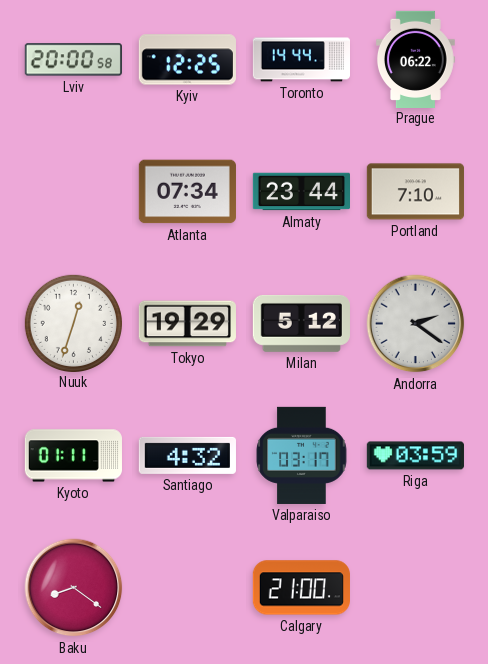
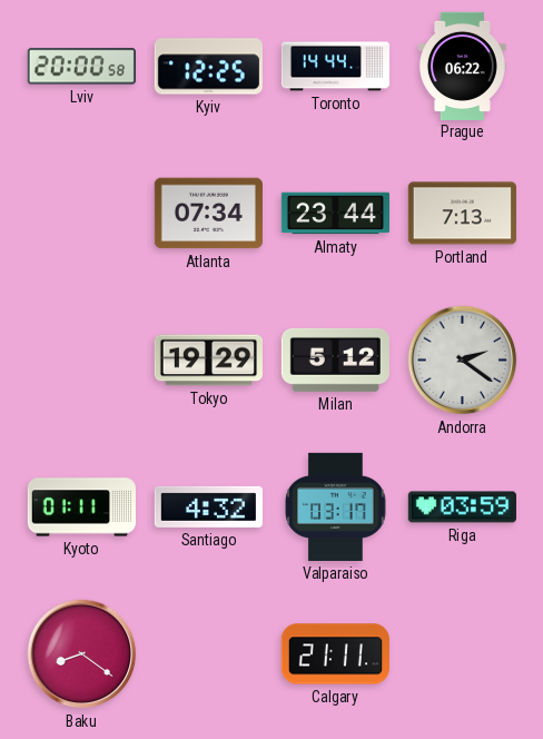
Portland: 7:10 -> 7:13
Nuuk: 12:33 -> none
Calgary: 21:00 -> 21:11
